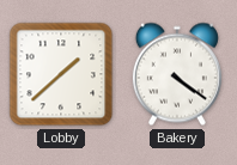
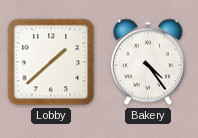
Bakery: 4:21 -> 4:24
